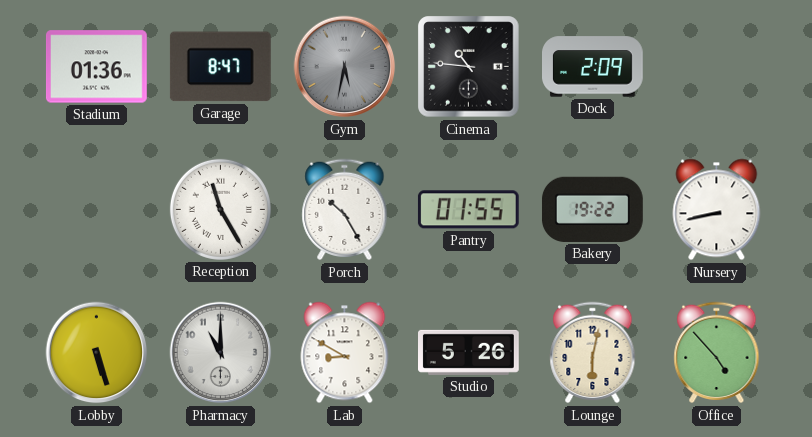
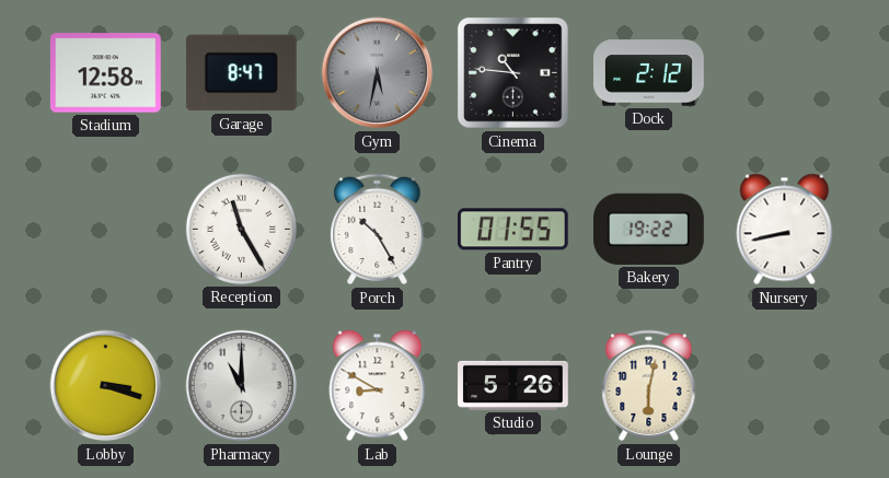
Stadium: 01:36 -> 12:58
Dock: 2:09 -> 2:12
Lobby: 5:27 -> 3:18
Office: 4:53 -> none
